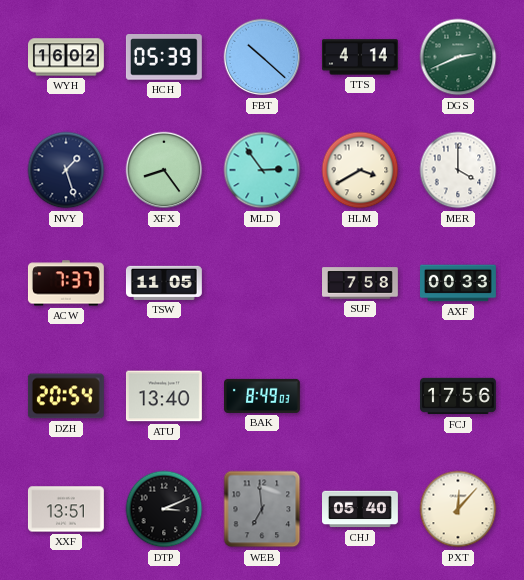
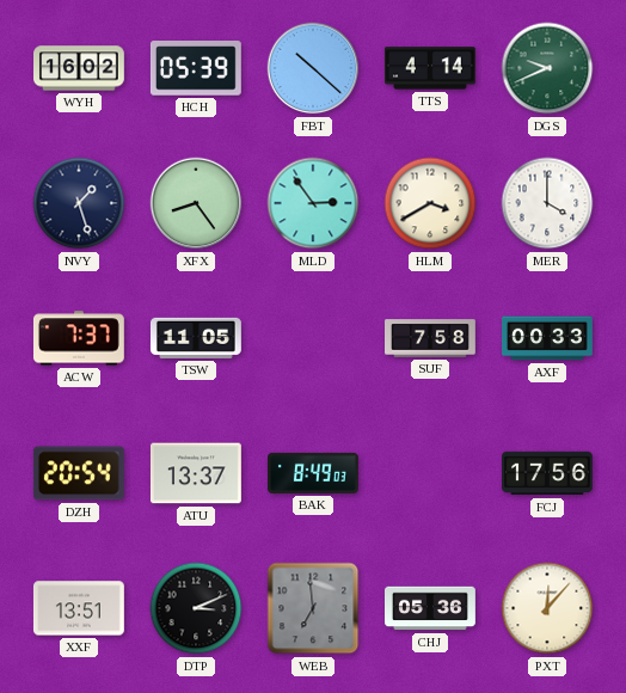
DGS: 2:41 -> 9:41
ATU: 13:40 -> 13:37
CHJ: 05:40 -> 05:36
